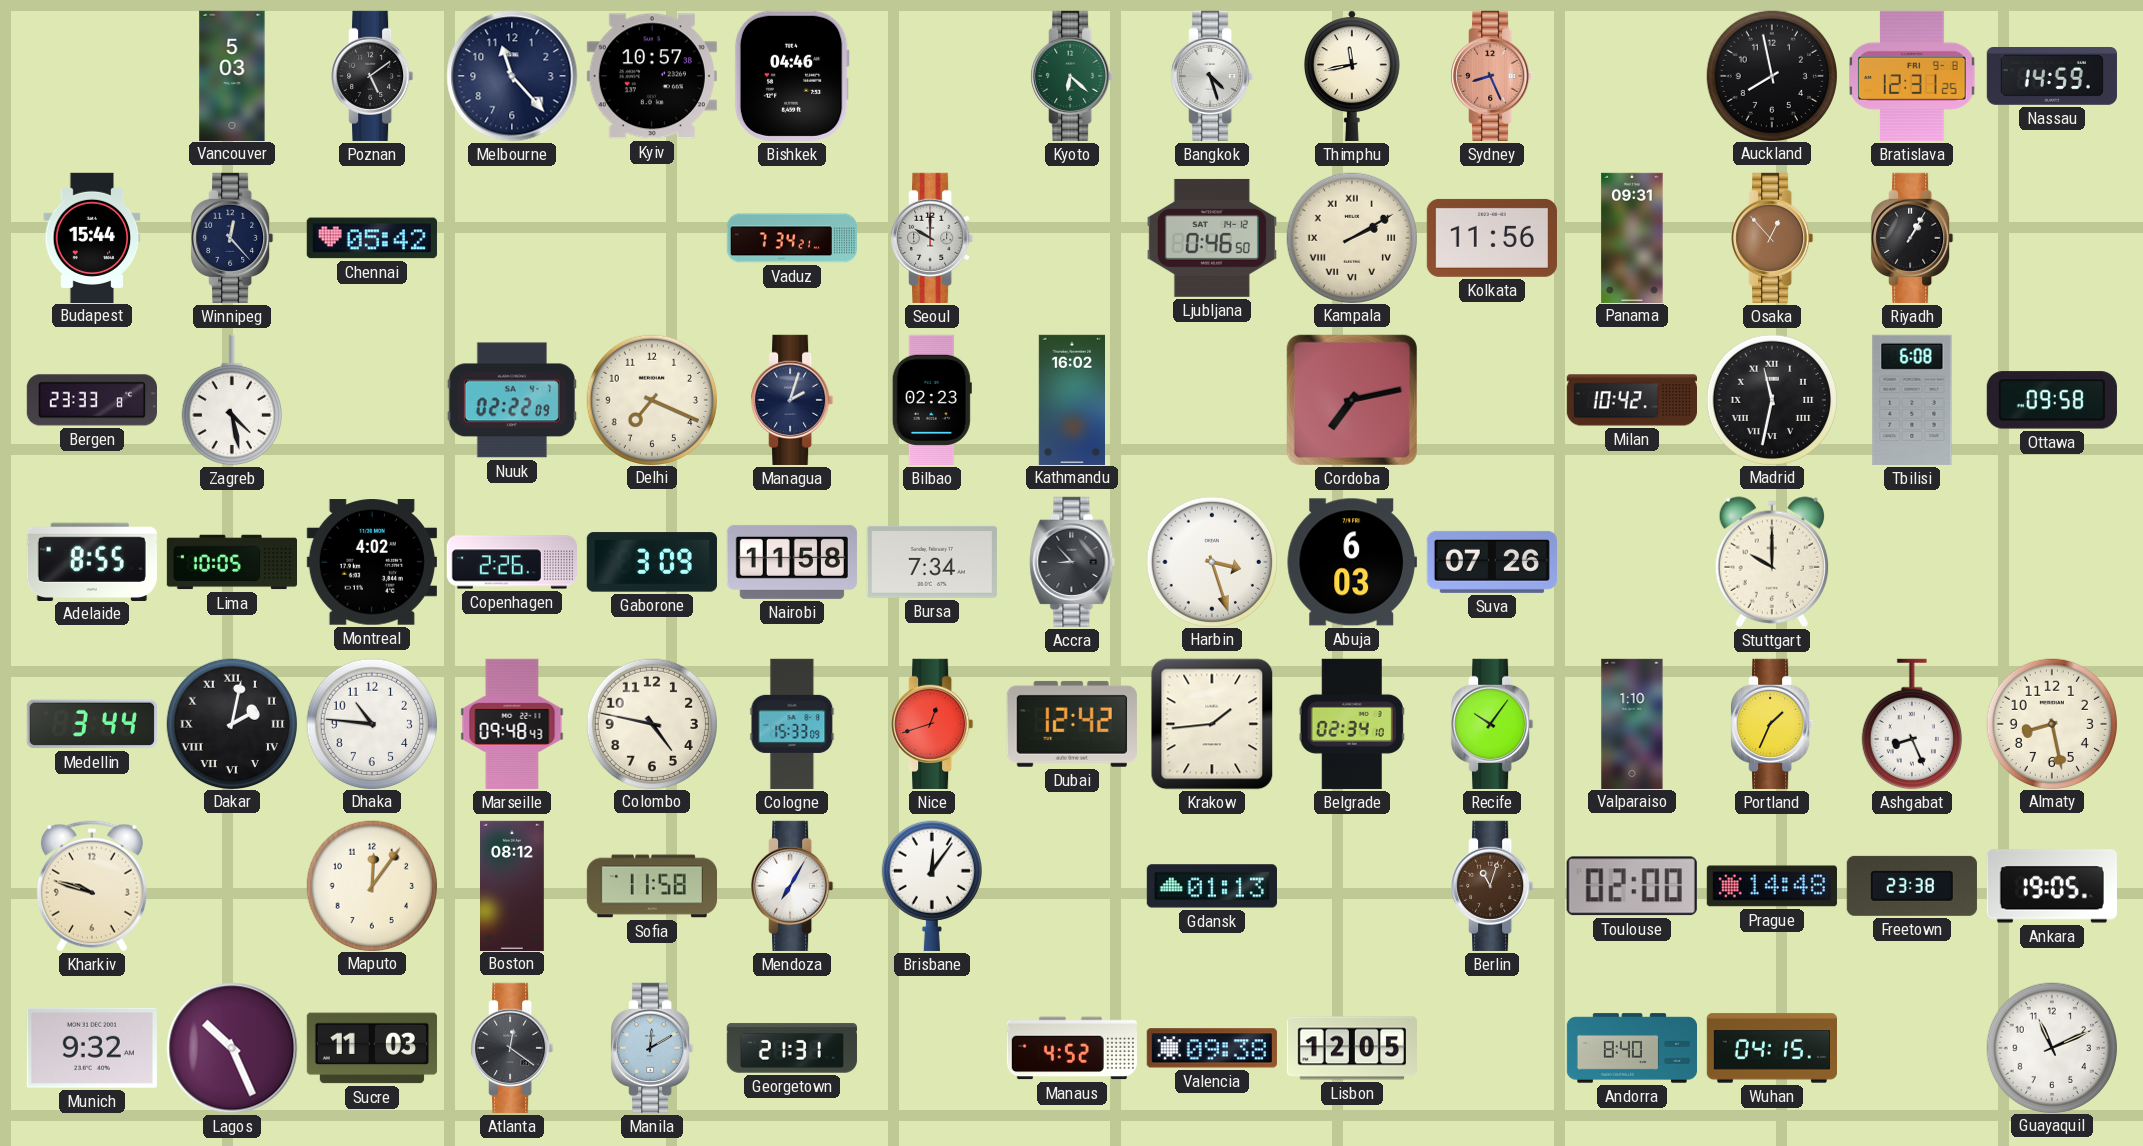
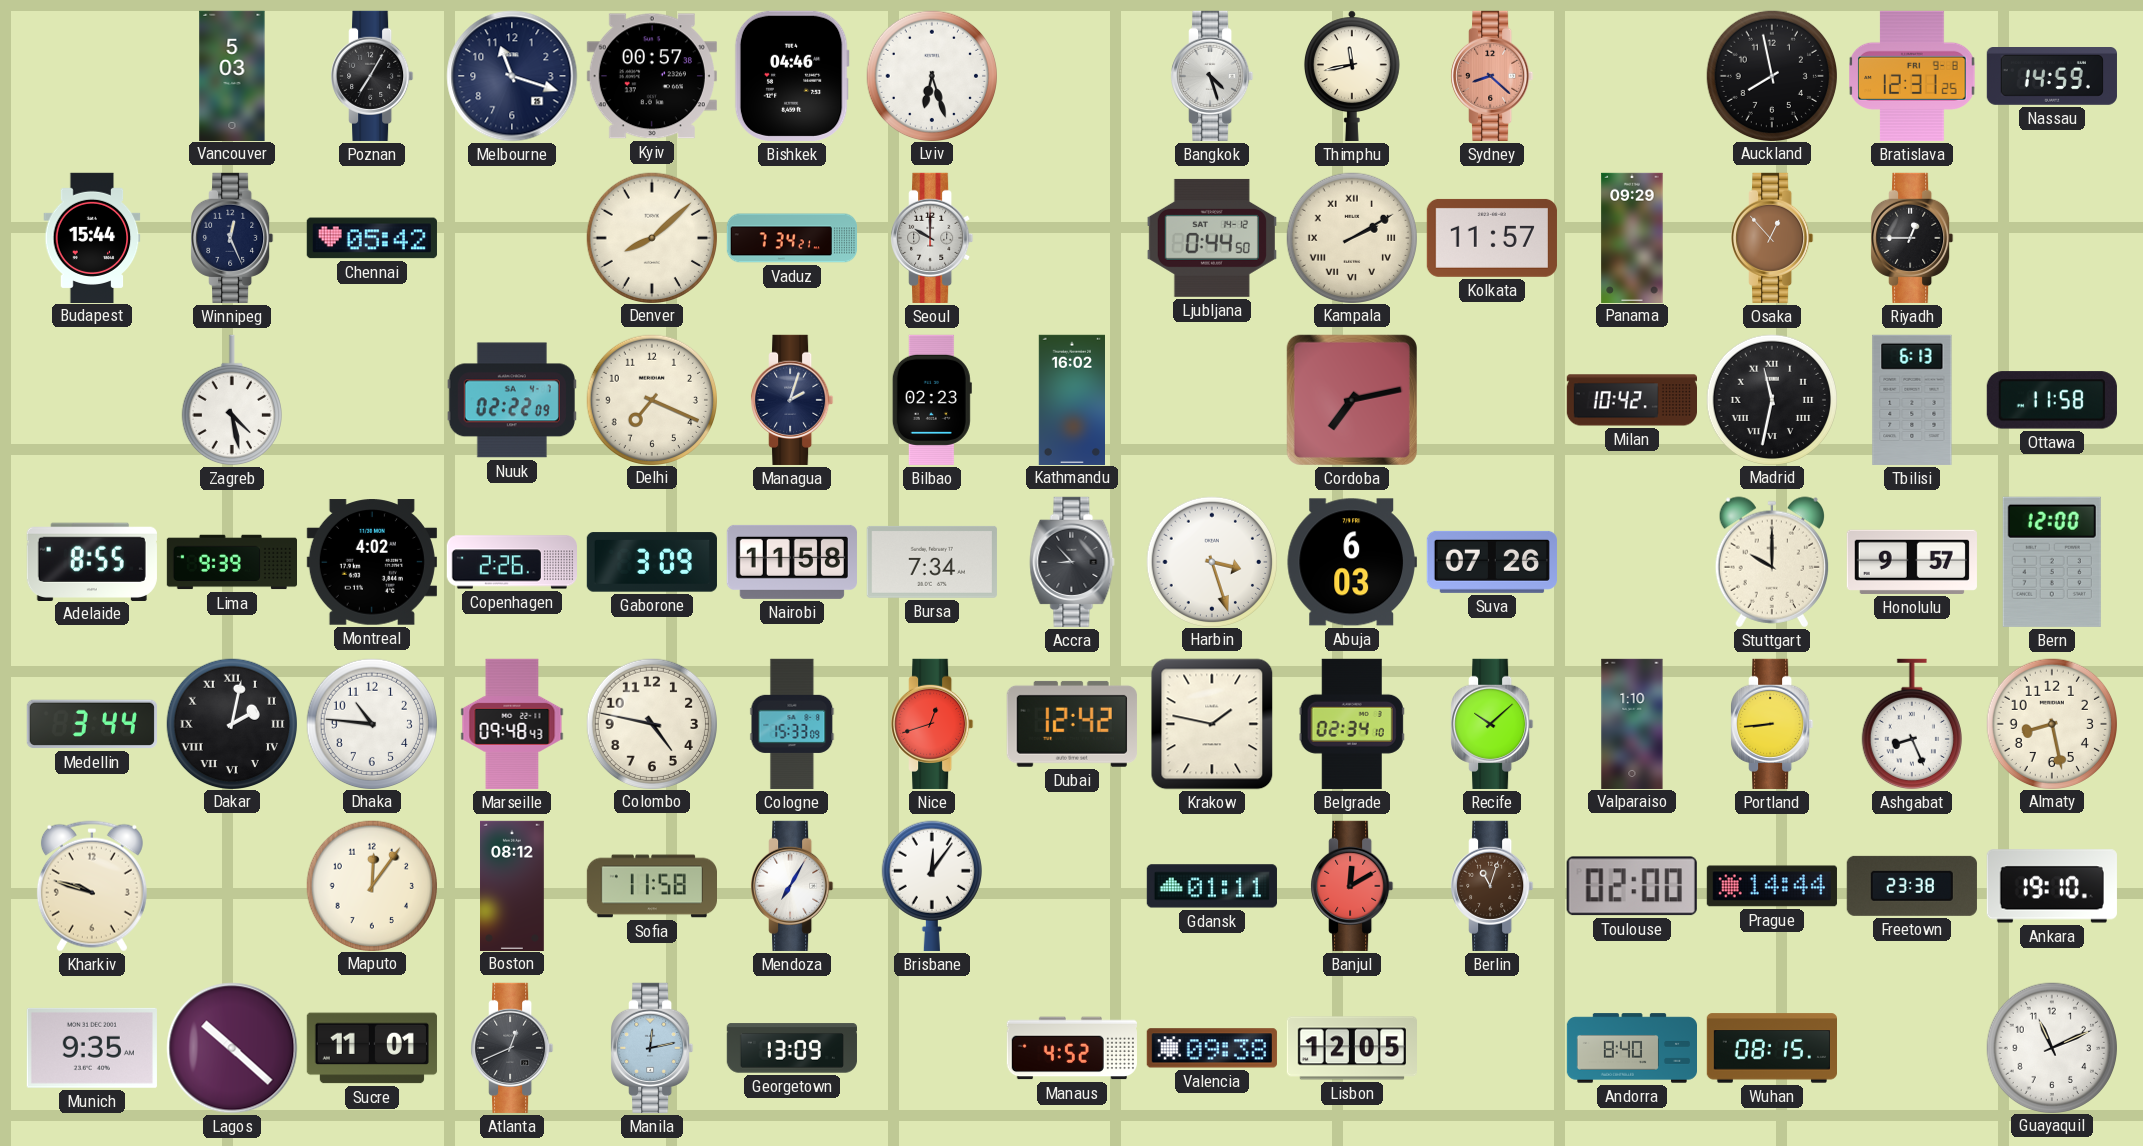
Poznan: 5:09 -> 7:05
Melbourne: 11:23 -> 11:18
Kyiv: 10:57 -> 00:57
Lviv: none -> 6:27
Kyoto: 6:22 -> none
Sydney: 8:26 -> 8:22
Winnipeg: 12:23 -> 12:26
Denver: none -> 8:08
Ljubljana: 0:46 -> 0:44
Kolkata: 11:56 -> 11:57
Panama: 09:31 -> 09:29
Riyadh: 1:05 -> 12:45
Bergen: 23:33 -> none
Tbilisi: 6:08 -> 6:13
Ottawa: 09:58 -> 11:58
Lima: 10:05 -> 9:39
Honolulu: none -> 9:57
Bern: none -> 12:00
Krakow: 1:44 -> 1:47
Recife: 10:06 -> 10:08
Portland: 1:34 -> 8:44
Gdansk: 01:13 -> 01:11
Banjul: none -> 12:10
Prague: 14:48 -> 14:44
Ankara: 19:05 -> 19:10
Munich: 9:32 -> 9:35
Lagos: 10:26 -> 10:22
Sucre: 11:03 -> 11:01
Atlanta: 12:21 -> 12:41
Manila: 12:10 -> 12:13
Georgetown: 21:31 -> 13:09
Wuhan: 04:15 -> 08:15
